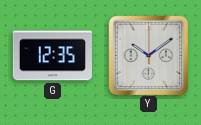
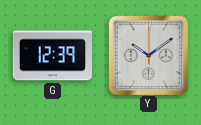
G: 12:35 -> 12:39
